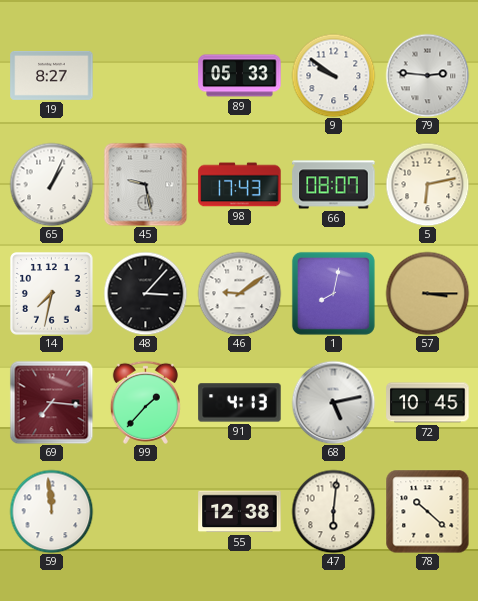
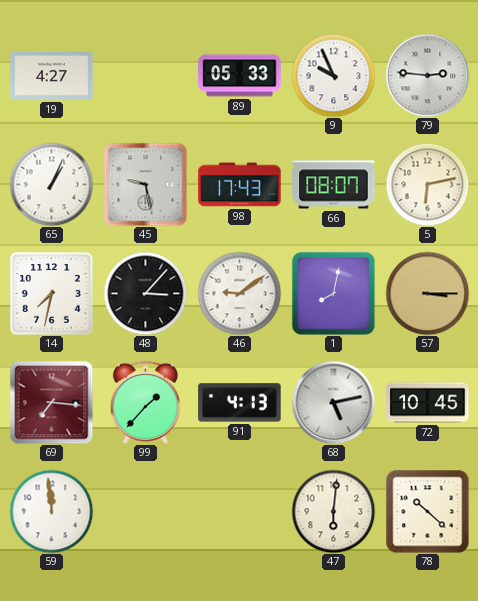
19: 8:27 -> 4:27
9: 9:51 -> 9:56
55: 12:38 -> none
